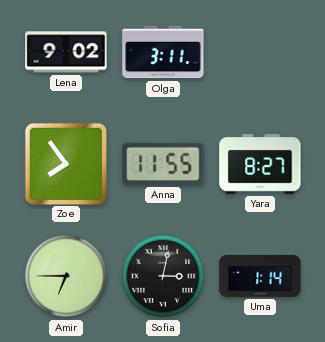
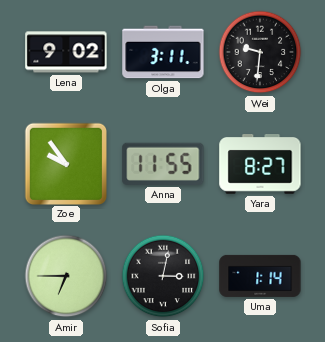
Wei: none -> 9:31
Zoe: 7:54 -> 9:54
